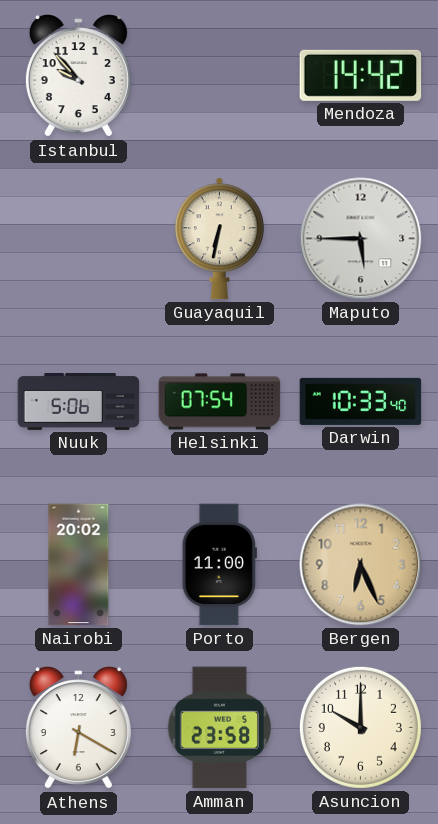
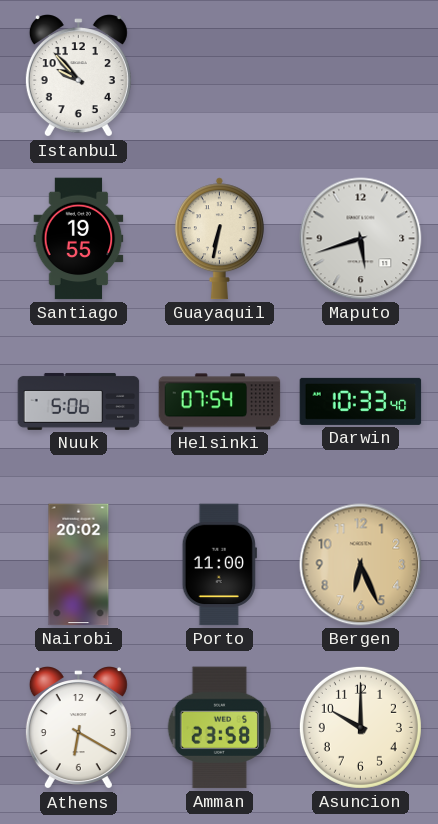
Mendoza: 14:42 -> none
Santiago: none -> 19:55
Maputo: 5:45 -> 5:42
